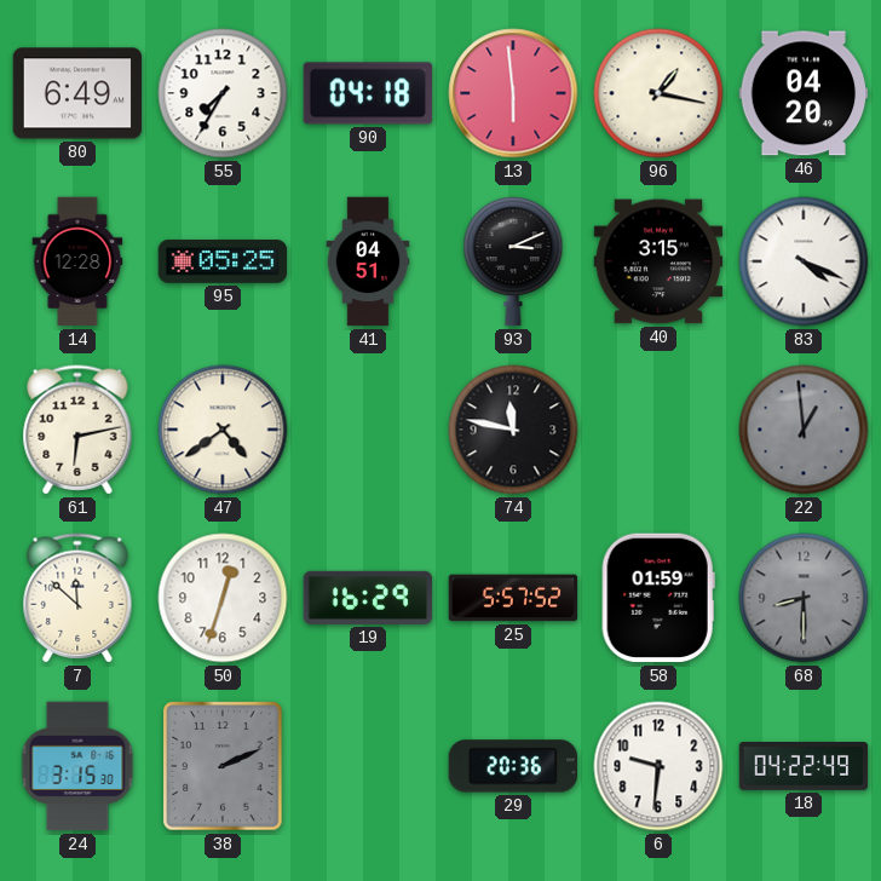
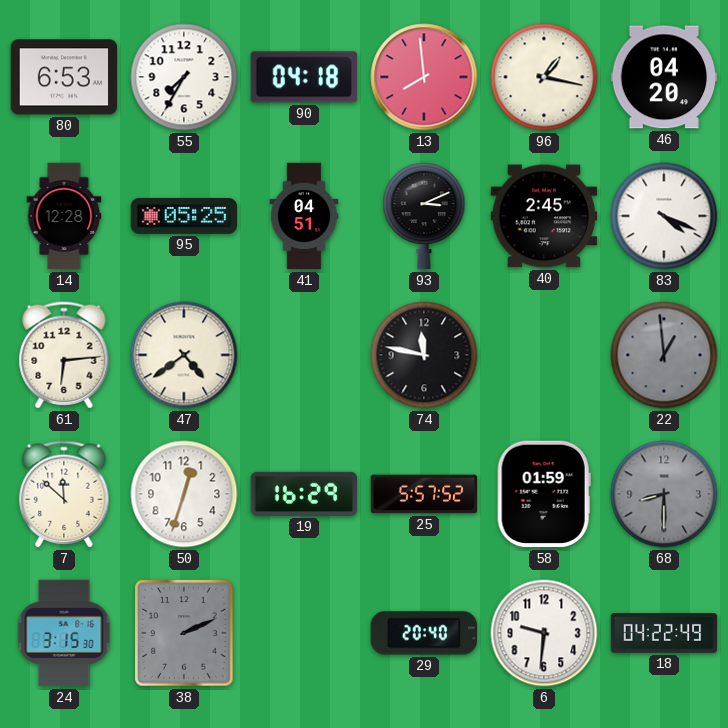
80: 6:49 -> 6:53
13: 5:59 -> 7:59
40: 3:15 -> 2:45
61: 6:13 -> 6:14
29: 20:36 -> 20:40
